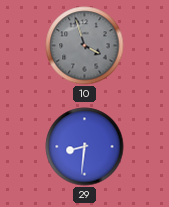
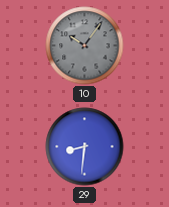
10: 3:57 -> 10:06
